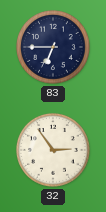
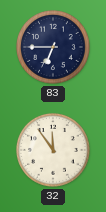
32: 2:54 -> 11:54
